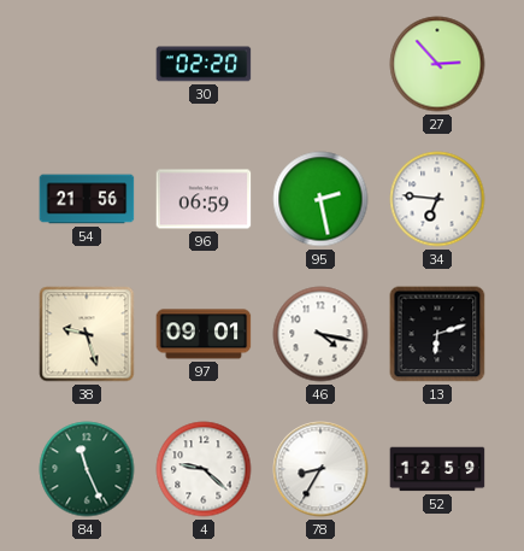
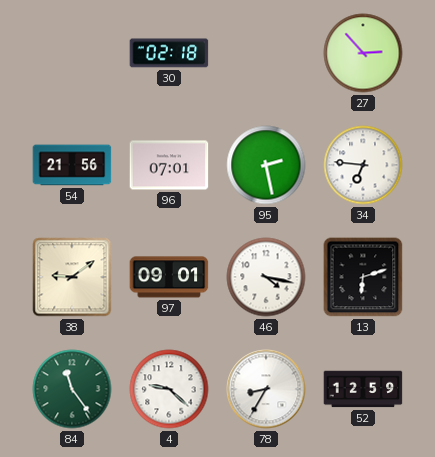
30: 02:20 -> 02:18
96: 06:59 -> 07:01
38: 9:27 -> 9:09
84: 11:26 -> 11:24
